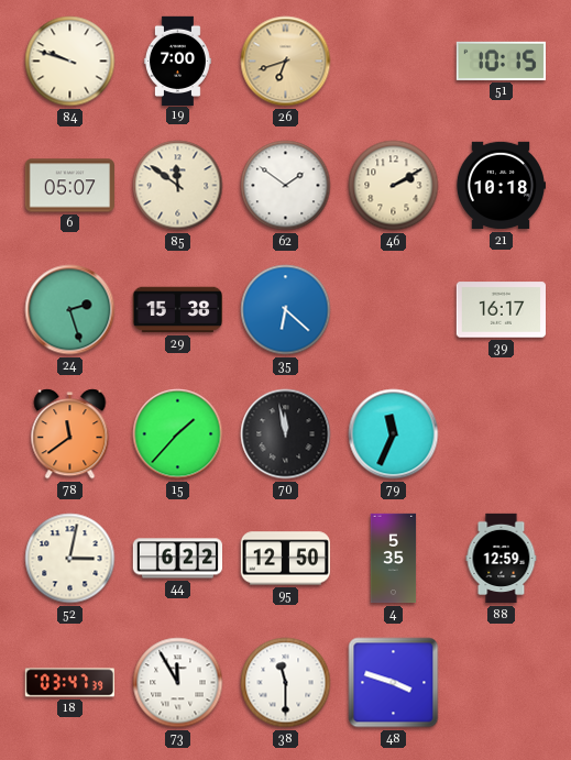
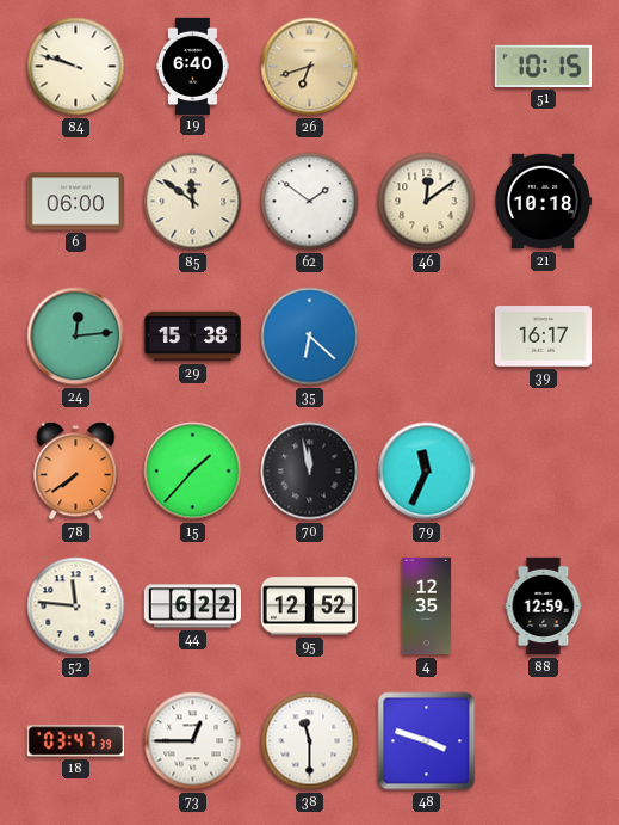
19: 7:00 -> 6:40
6: 05:07 -> 06:00
46: 2:10 -> 12:09
24: 2:27 -> 12:14
78: 11:39 -> 7:39
52: 3:02 -> 11:46
95: 12:50 -> 12:52
4: 5:35 -> 12:35
73: 11:55 -> 12:45
